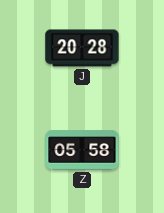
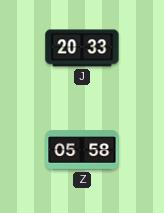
J: 20:28 -> 20:33
